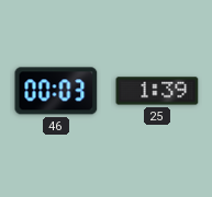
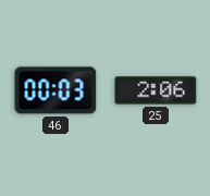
25: 1:39 -> 2:06
